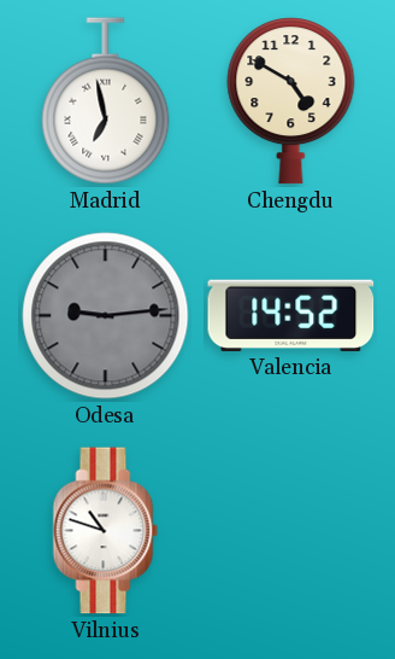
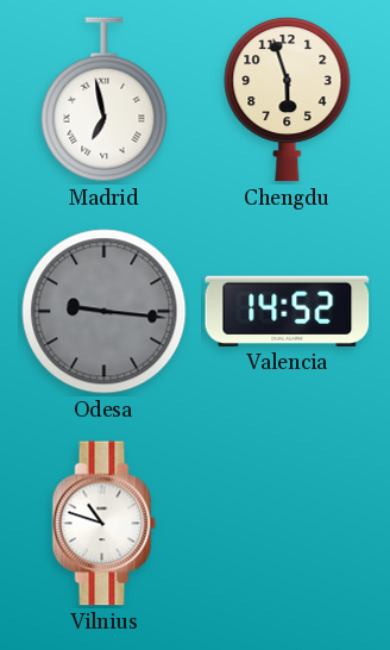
Chengdu: 4:50 -> 5:57
Odesa: 9:14 -> 9:16
